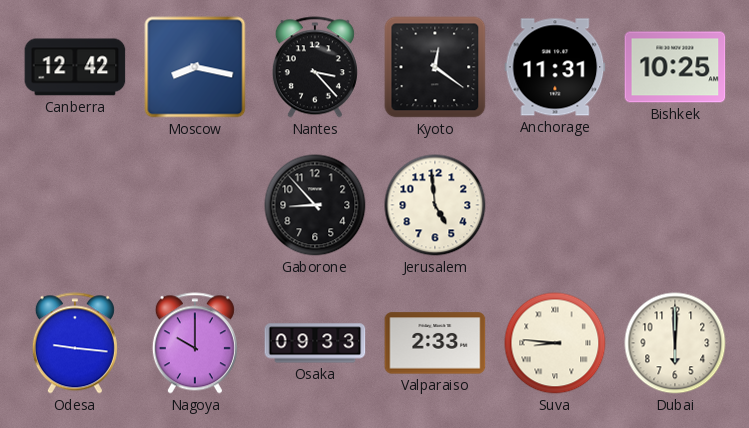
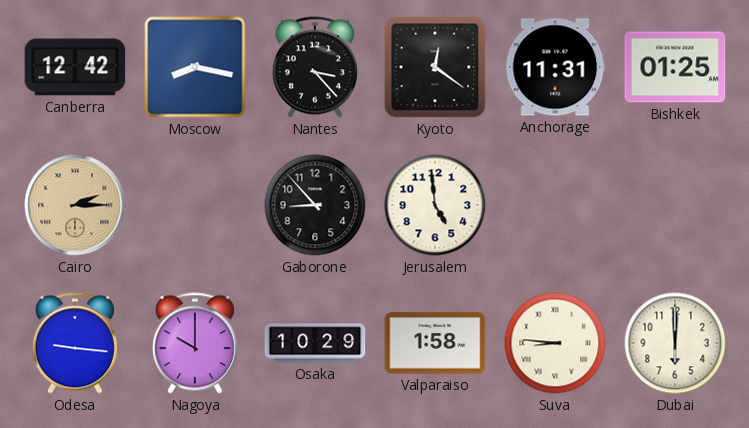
Bishkek: 10:25 -> 01:25
Cairo: none -> 2:15
Osaka: 09:33 -> 10:29
Valparaiso: 2:33 -> 1:58
